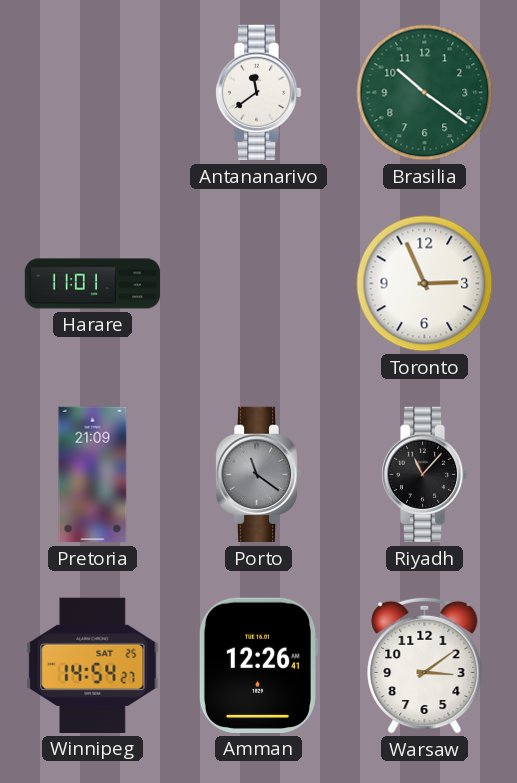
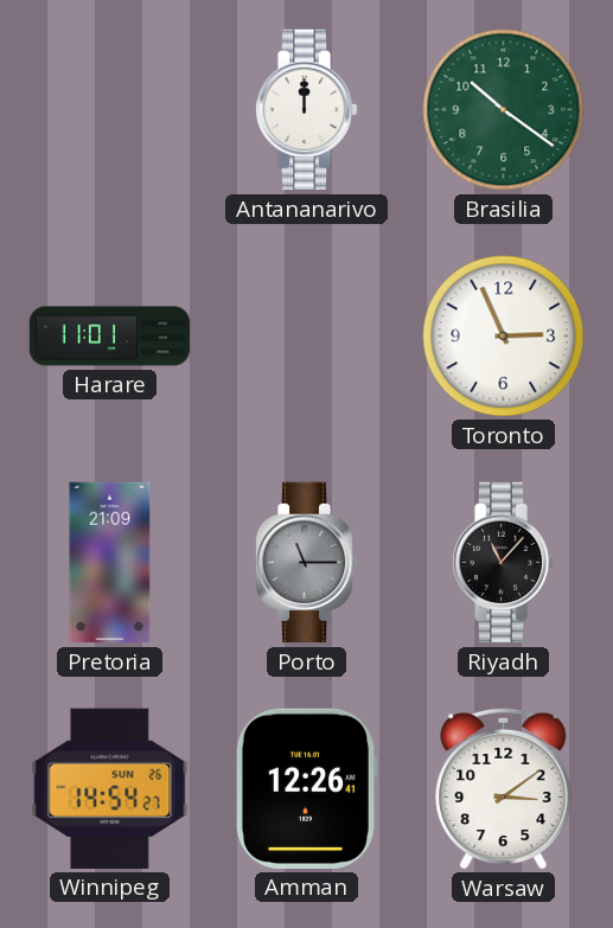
Antananarivo: 11:39 -> 12:00
Porto: 11:21 -> 11:15
Winnipeg date: SAT 25 -> SUN 26
